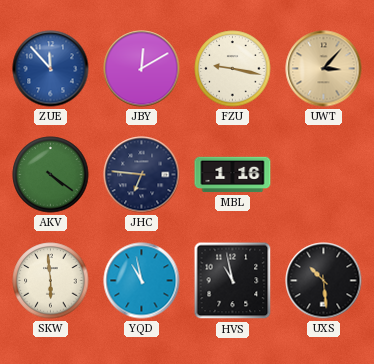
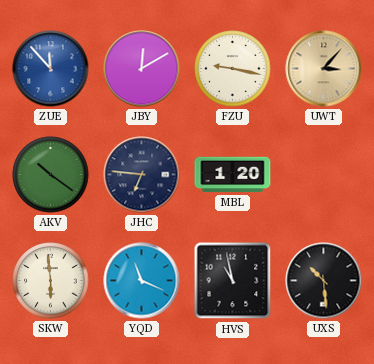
AKV: 4:21 -> 10:21
MBL: 1:16 -> 1:20
YQD: 10:58 -> 11:19
